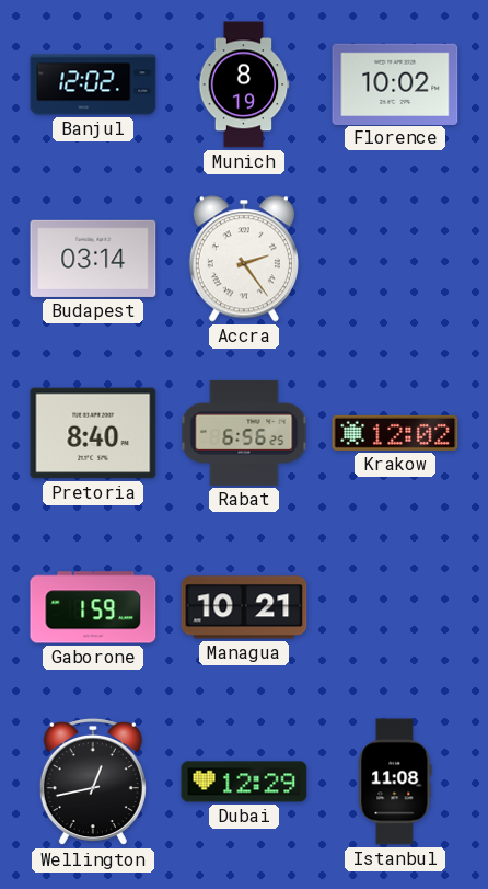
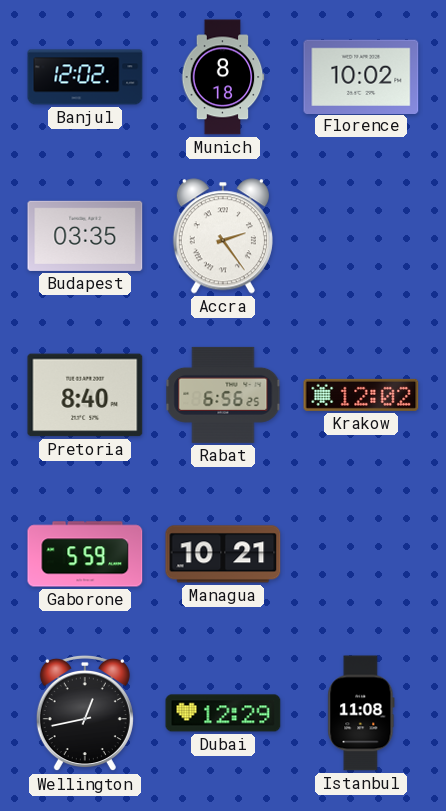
Munich: 8:19 -> 8:18
Budapest: 03:14 -> 03:35
Gaborone: 1:59 -> 5:59
